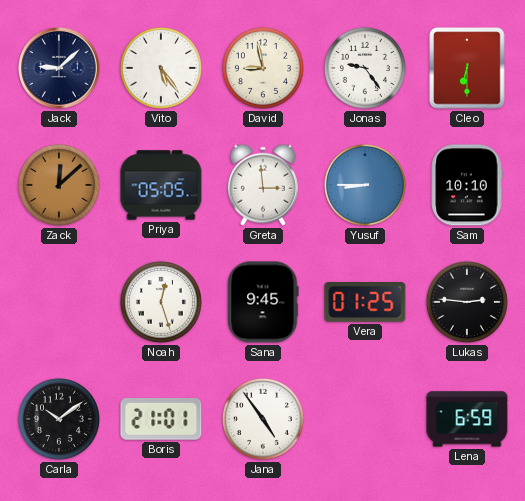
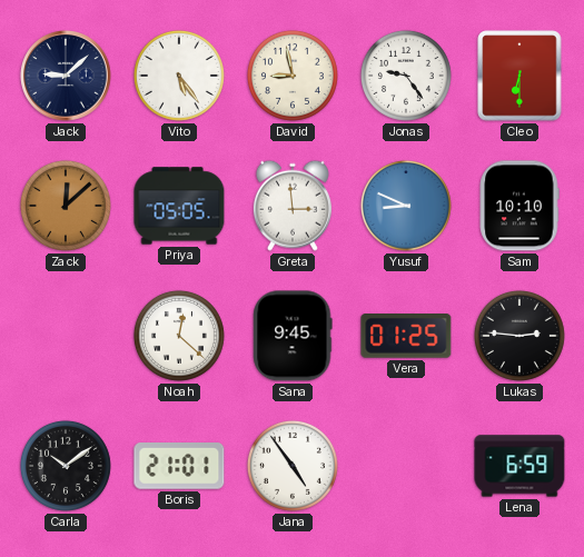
Yusuf: 8:45 -> 8:49
Noah: 12:27 -> 12:22
